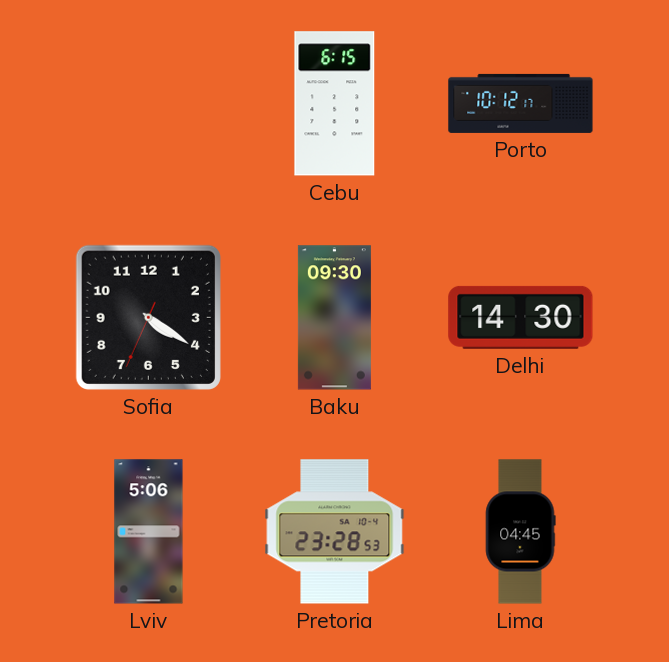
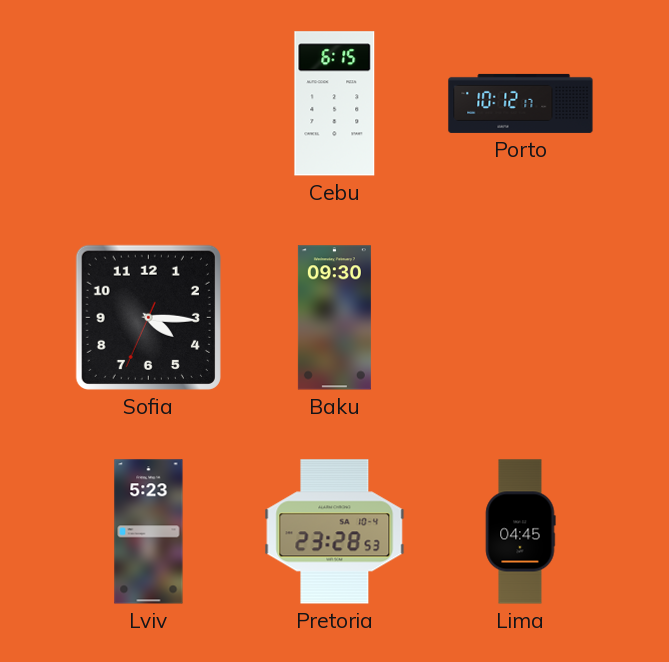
Sofia: 4:20 -> 4:15
Delhi: 14:30 -> none
Lviv: 5:06 -> 5:23
